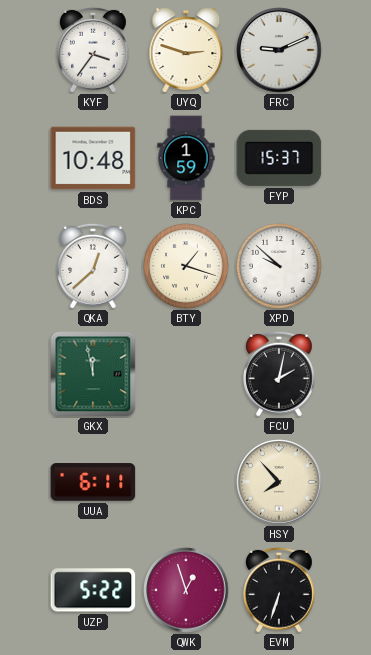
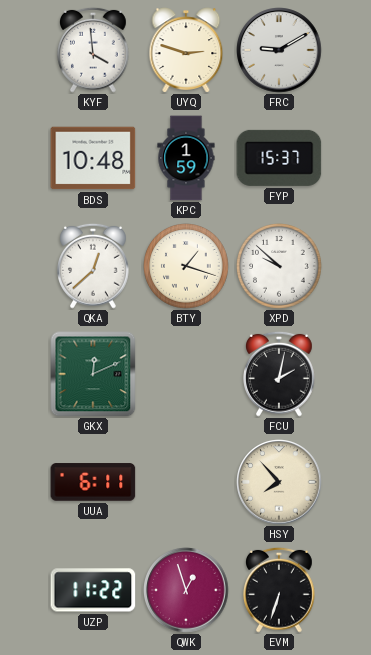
KYF: 3:36 -> 3:59
FRC: 9:11 -> 9:10
GKX: 11:58 -> 12:11
UZP: 5:22 -> 11:22
